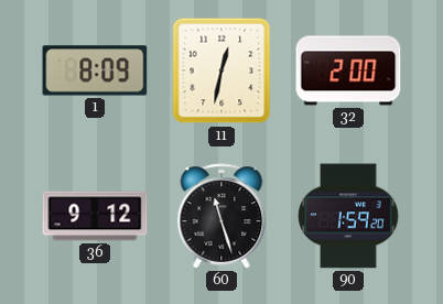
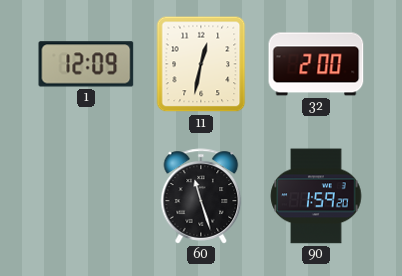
1: 8:09 -> 12:09
36: 9:12 -> none
